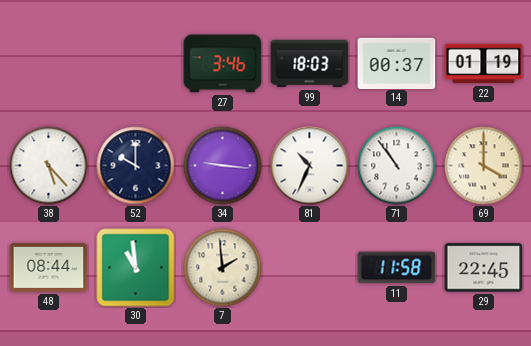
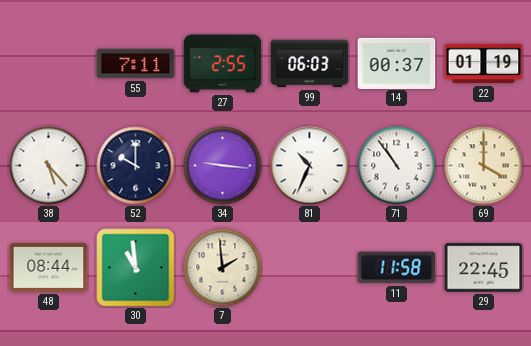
55: none -> 7:11
27: 3:46 -> 2:55
99: 18:03 -> 06:03
